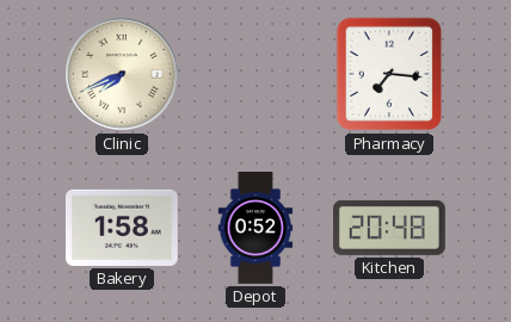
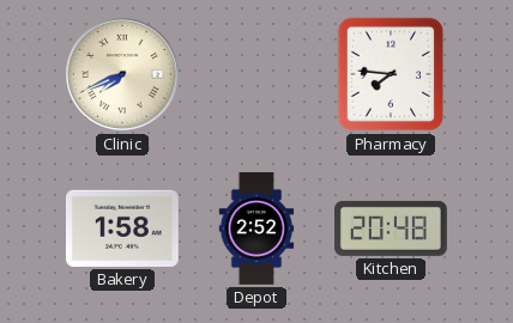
Pharmacy: 7:16 -> 7:46
Depot: 0:52 -> 2:52
